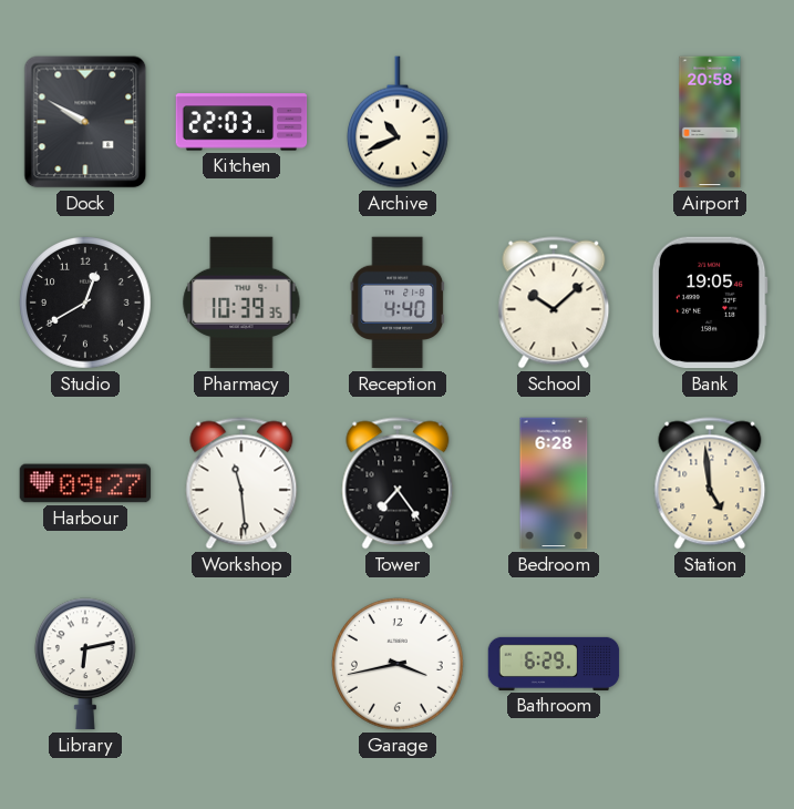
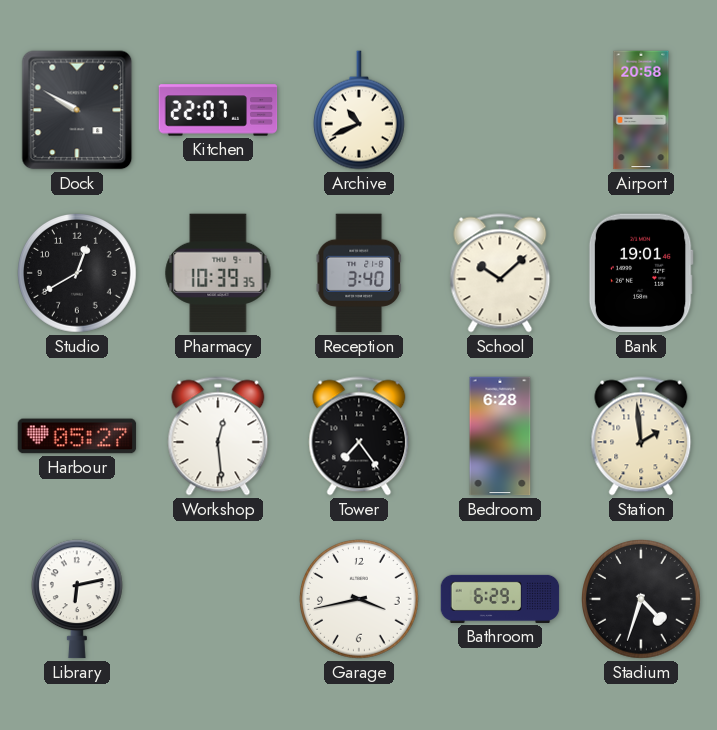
Kitchen: 22:03 -> 22:07
Reception: 4:40 -> 3:40
Bank: 19:05 -> 19:01
Harbour: 09:27 -> 05:27
Workshop: 11:29 -> 12:29
Station: 4:59 -> 1:59
Stadium: none -> 4:33
